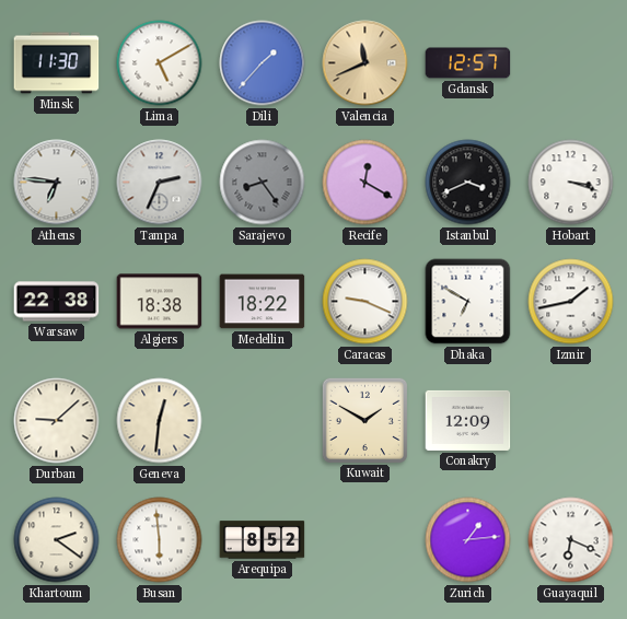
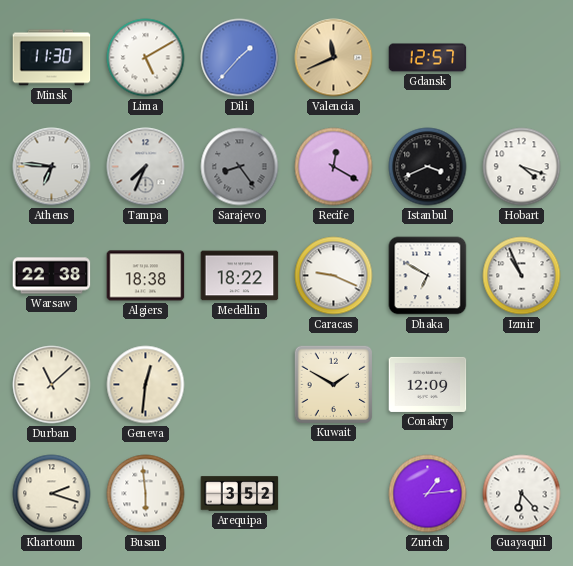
Tampa: 2:34 -> 7:34
Hobart: 3:18 -> 4:18
Izmir: 1:43 -> 10:56
Durban: 9:08 -> 11:08
Khartoum: 2:21 -> 2:18
Arequipa: 8:52 -> 3:52
Guayaquil: 6:19 -> 6:23
